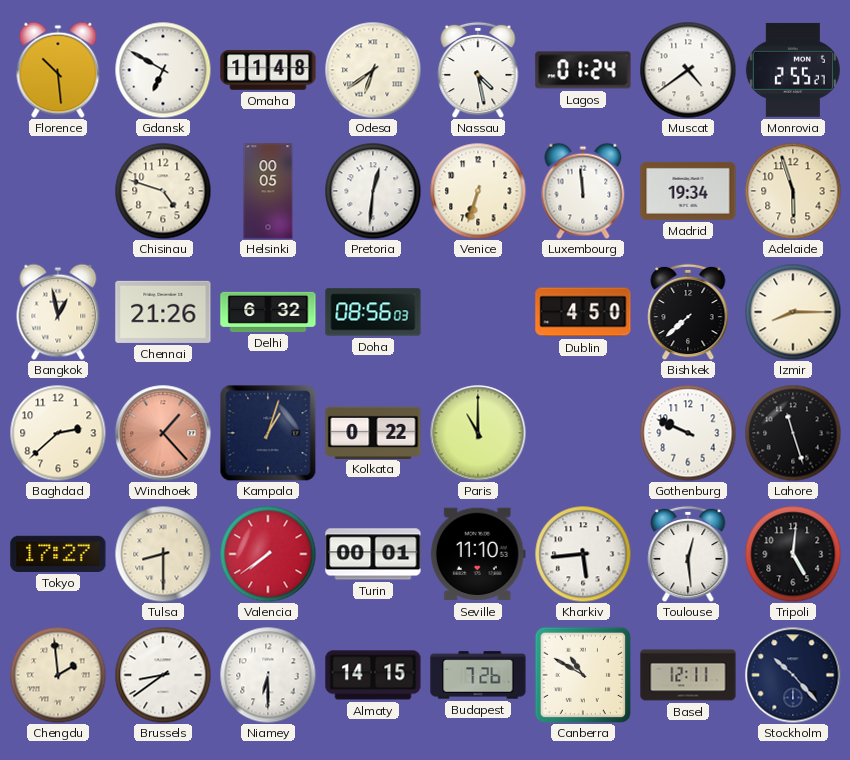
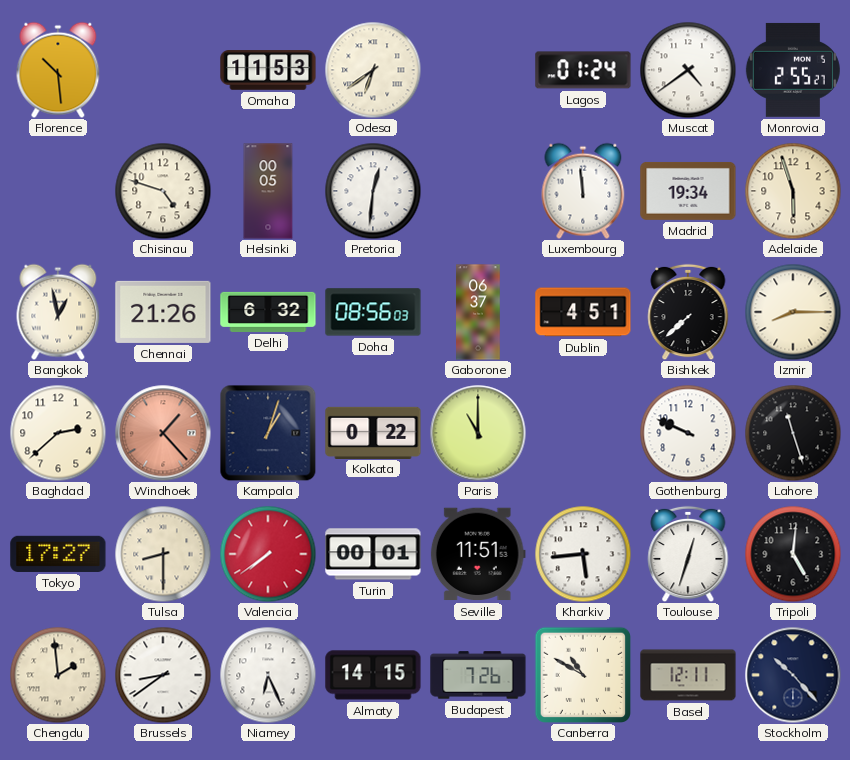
Gdansk: 6:50 -> none
Omaha: 11:48 -> 11:53
Nassau: 4:28 -> none
Venice: 6:33 -> none
Gaborone: none -> 06:37
Dublin: 4:50 -> 4:51
Seville: 11:10 -> 11:51
Toulouse: 12:29 -> 12:33
Niamey: 6:30 -> 6:26
